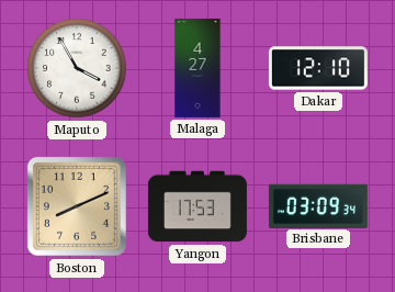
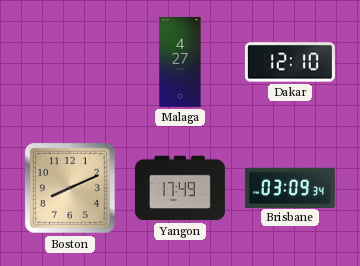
Maputo: 3:55 -> none
Yangon: 17:53 -> 17:49
